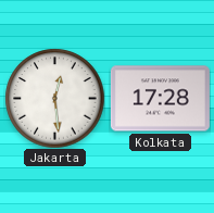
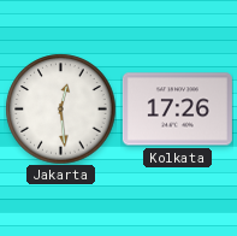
Kolkata: 17:28 -> 17:26
